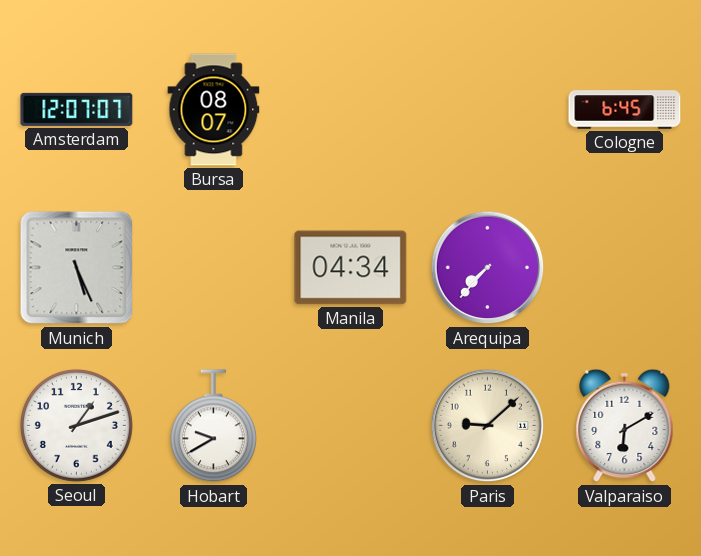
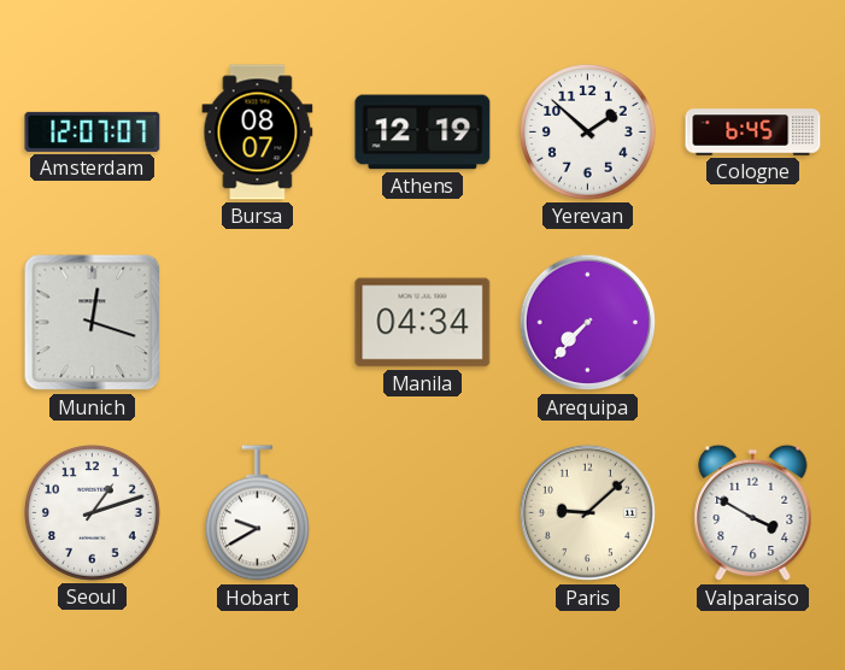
Athens: none -> 12:19
Yerevan: none -> 1:52
Munich: 5:26 -> 12:18
Valparaiso: 6:10 -> 3:50
